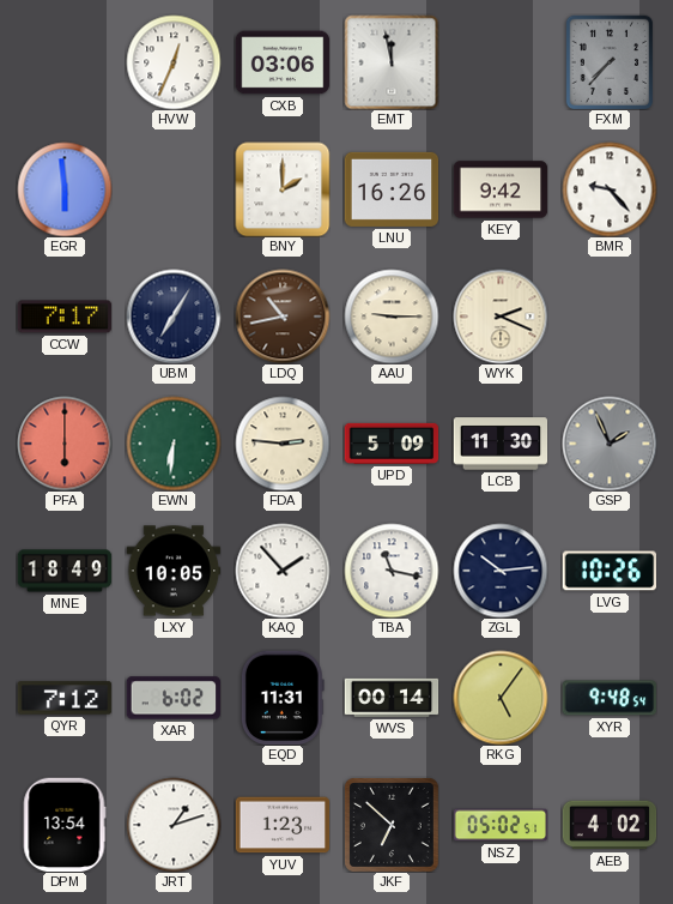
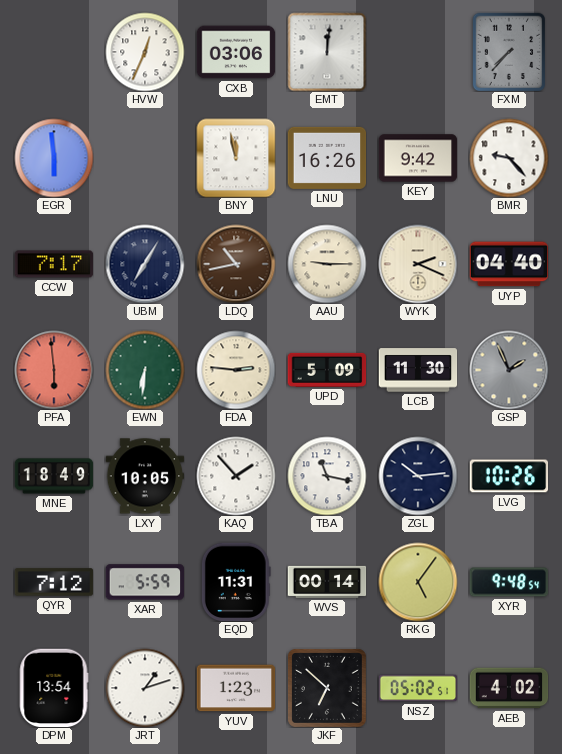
EMT: 11:58 -> 12:01
BNY: 2:00 -> 11:58
UYP: none -> 04:40
PFA: 6:00 -> 5:59
XAR: 6:02 -> 5:59
